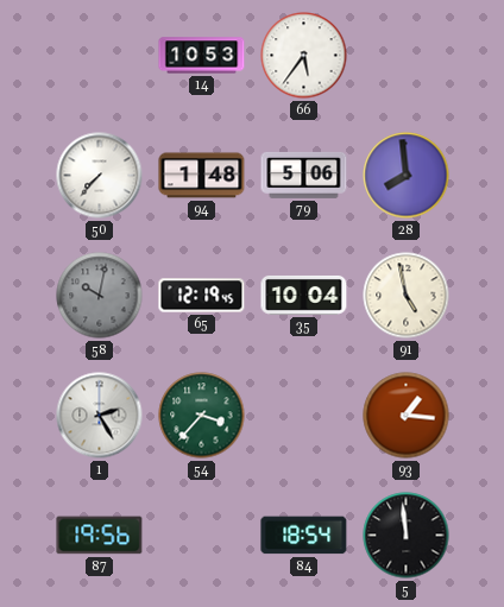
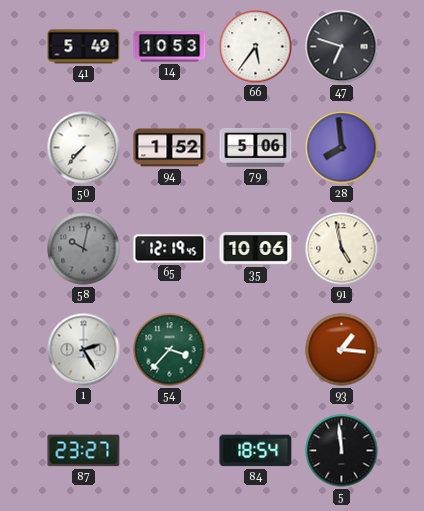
41: none -> 5:49
47: none -> 6:48
94: 1:48 -> 1:52
35: 10:04 -> 10:06
87: 19:56 -> 23:27
